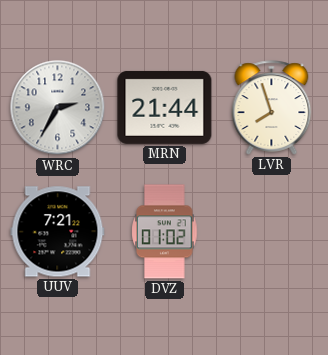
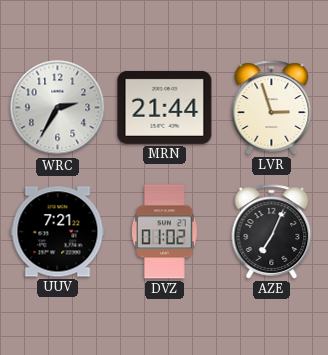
LVR: 7:57 -> 2:57
AZE: none -> 7:04
